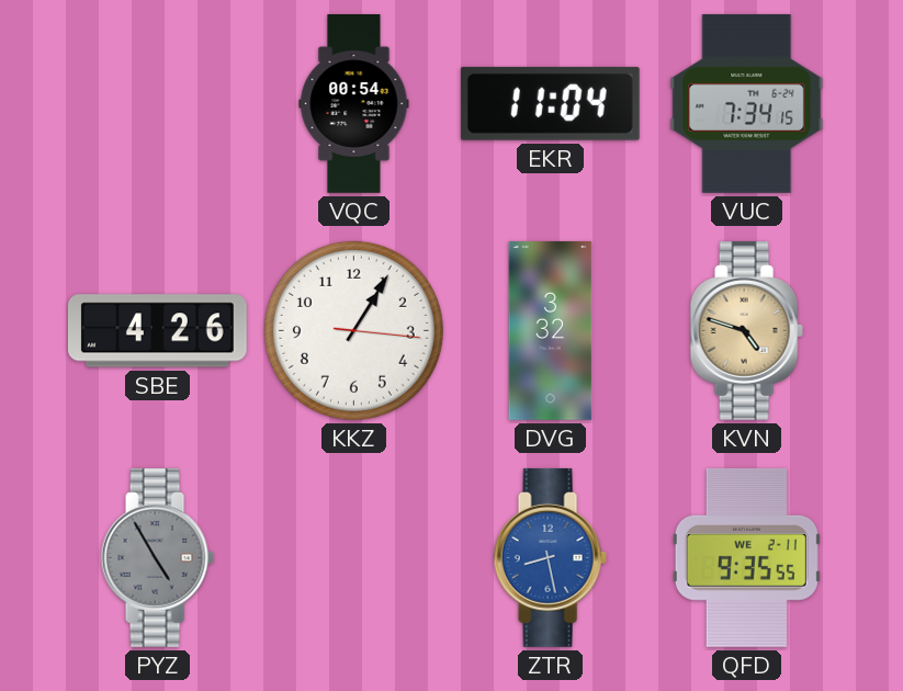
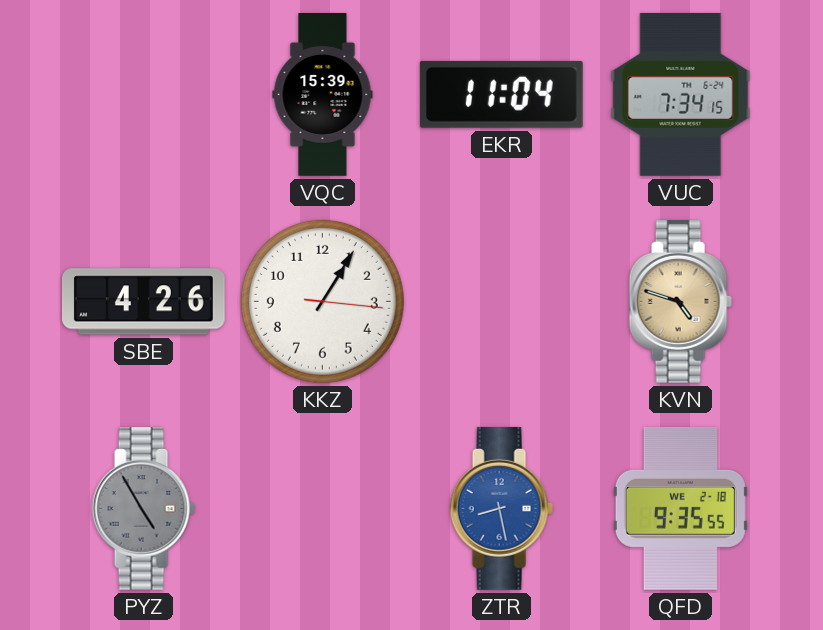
VQC: 00:54 -> 15:39
DVG: 3:32 -> none
QFD date: WE 2-11 -> WE 2-18
